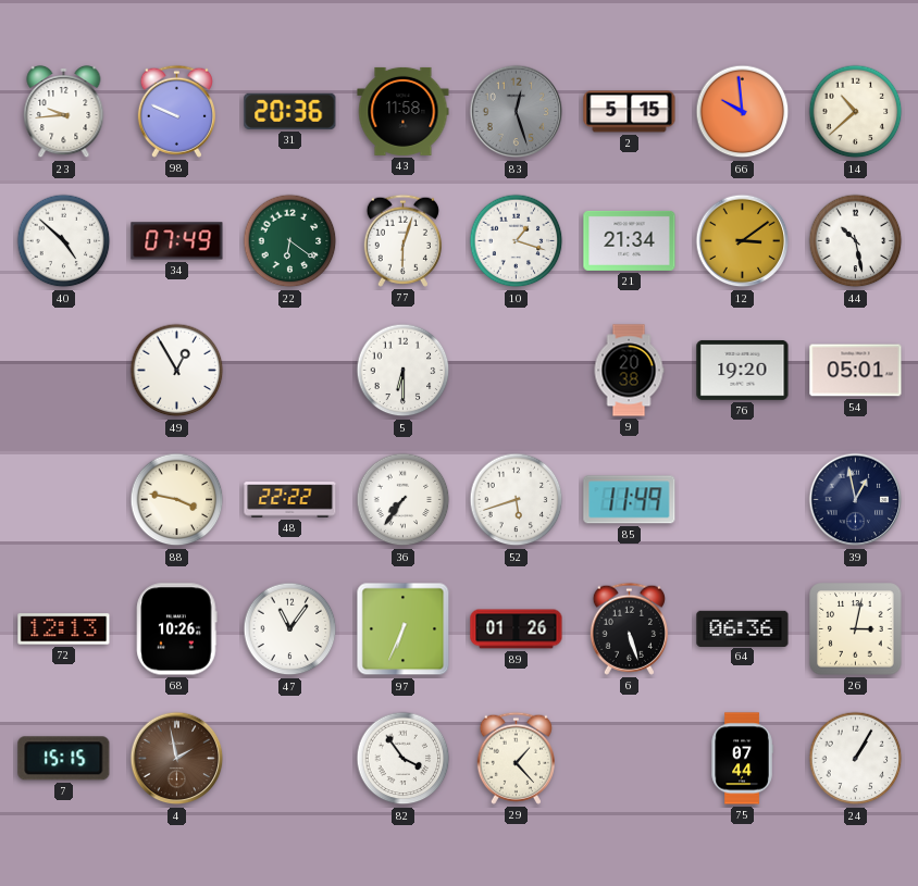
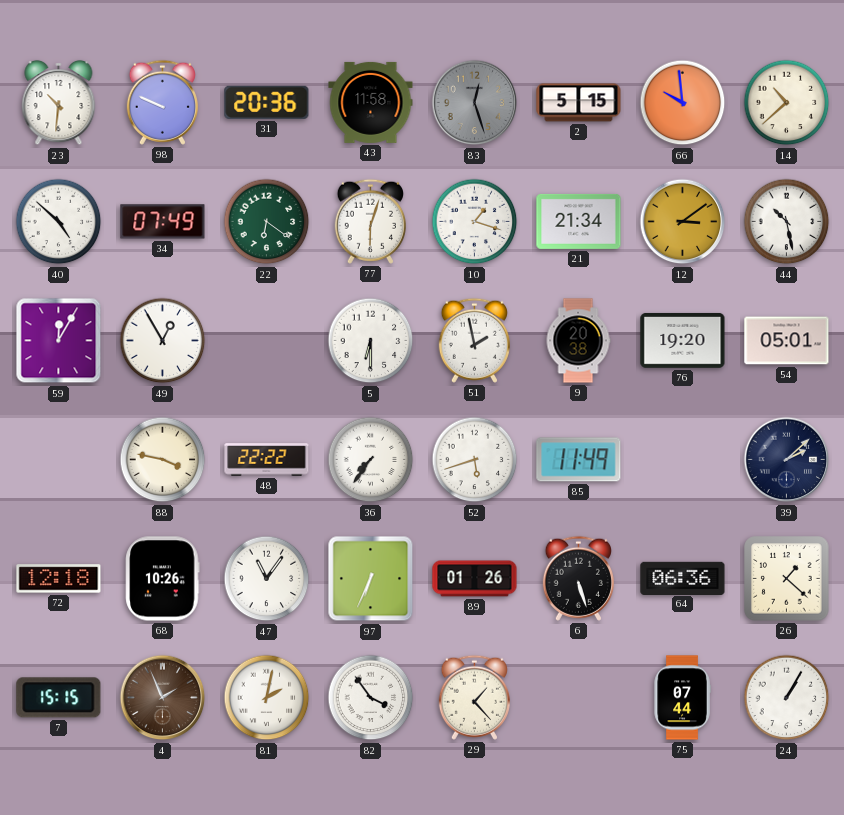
23: 9:44 -> 10:31
59: none -> 12:05
51: none -> 1:58
39: 12:58 -> 2:08
72: 12:13 -> 12:18
26: 3:02 -> 1:22
4: 1:58 -> 1:56
81: none -> 2:02
